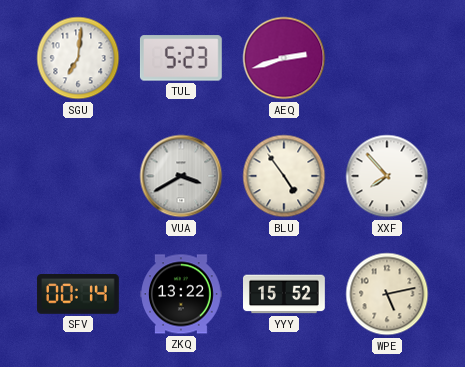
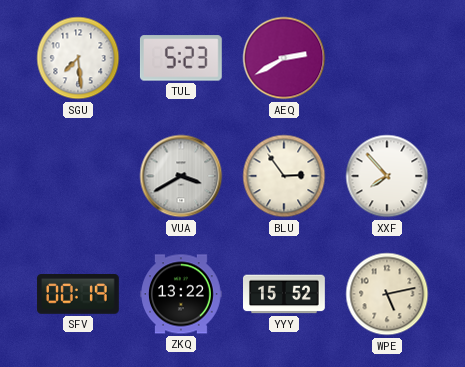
SGU: 7:01 -> 7:29
AEQ: 2:42 -> 2:40
BLU: 4:54 -> 2:54
SFV: 00:14 -> 00:19
